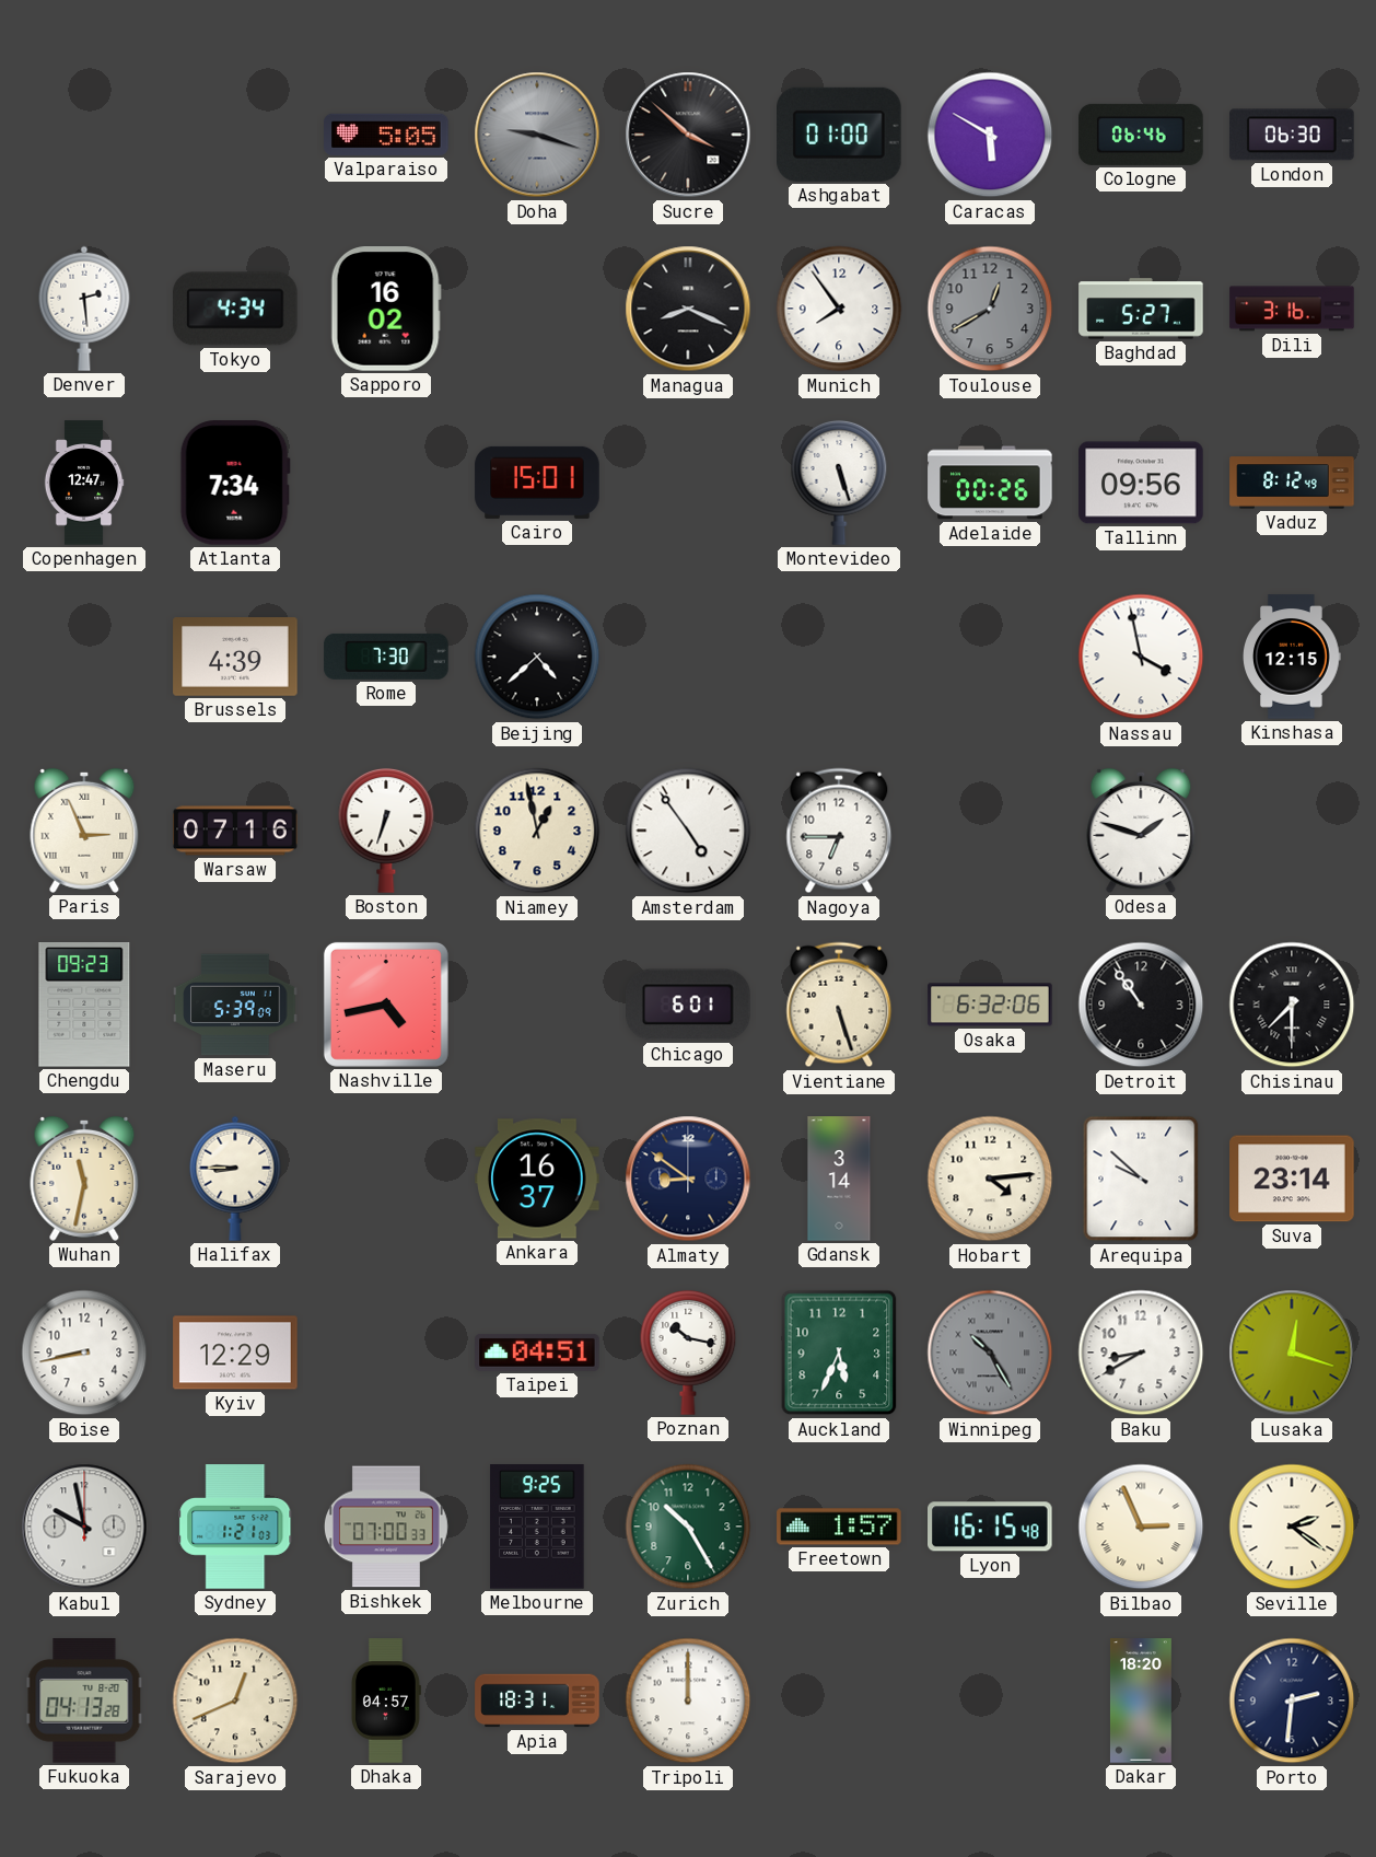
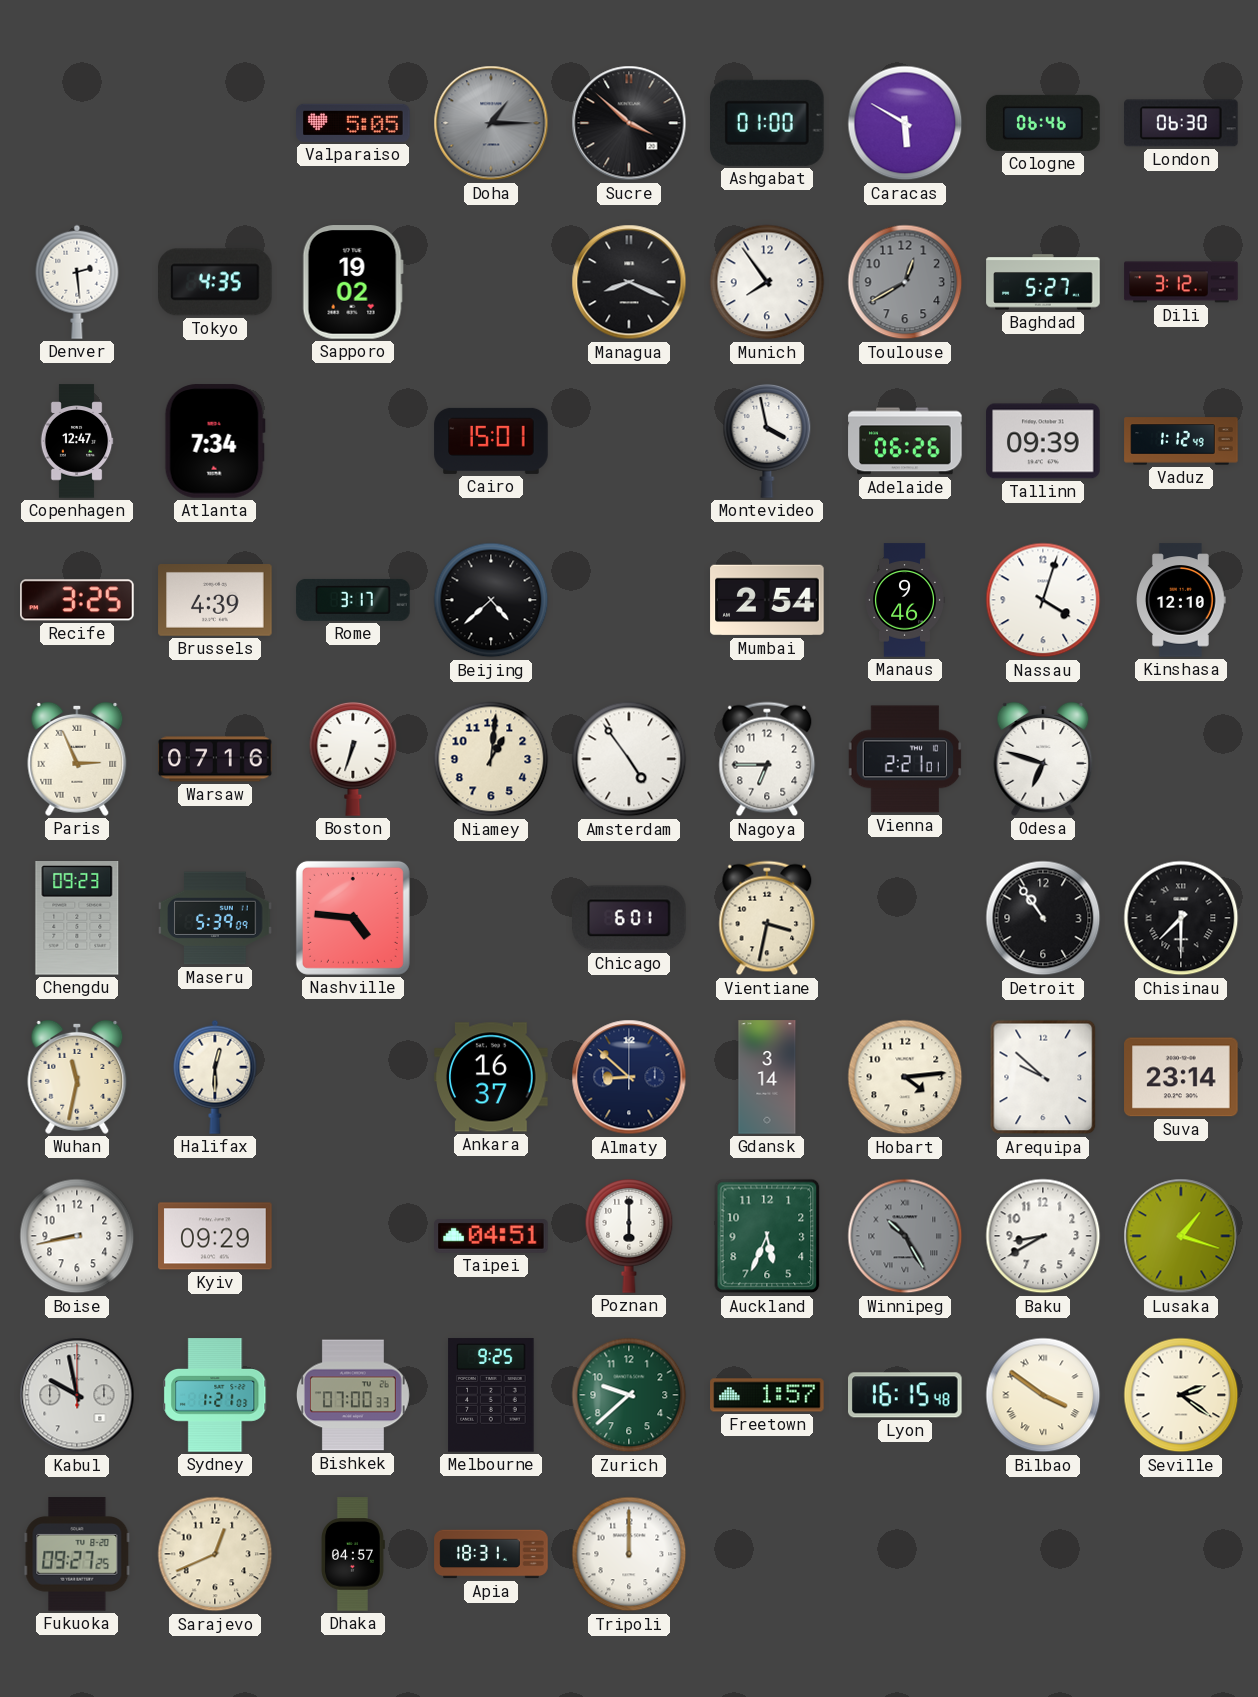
Doha: 9:18 -> 1:15
Tokyo: 4:34 -> 4:35
Sapporo: 16:02 -> 19:02
Dili: 3:16 -> 3:12
Montevideo: 5:27 -> 3:58
Adelaide: 00:26 -> 06:26
Tallinn: 09:56 -> 09:39
Vaduz: 8:12 -> 1:12
Recife: none -> 3:25
Rome: 7:30 -> 3:17
Mumbai: none -> 2:54
Manaus: none -> 9:46
Nassau: 3:58 -> 4:03
Kinshasa: 12:15 -> 12:10
Niamey: 12:58 -> 1:01
Vienna: none -> 2:21
Odesa: 1:48 -> 6:48
Nashville: 4:43 -> 4:46
Vientiane: 5:27 -> 3:32
Osaka: 6:32 -> none
Halifax: 8:45 -> 12:30
Almaty: 8:51 -> 8:52
Kyiv: 12:29 -> 09:29
Poznan: 10:17 -> 6:00
Lusaka: 12:18 -> 1:18
Zurich: 10:25 -> 9:38
Bilbao: 2:56 -> 3:51
Fukuoka: 04:13 -> 09:27
Dakar: 18:20 -> none
Porto: 2:31 -> none
